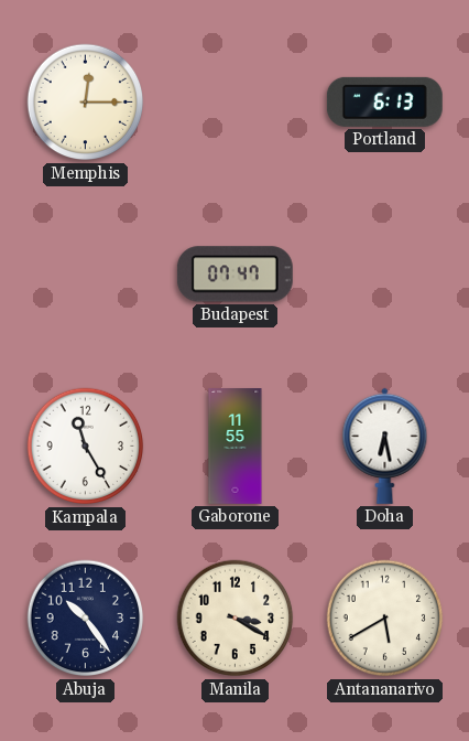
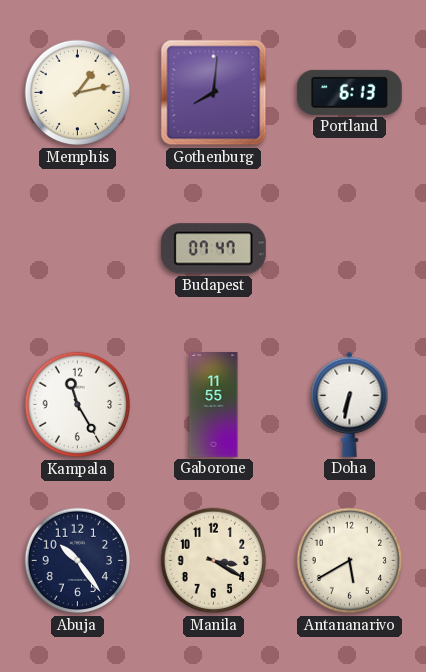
Memphis: 12:15 -> 1:13
Gothenburg: none -> 8:01
Doha: 6:28 -> 6:32
